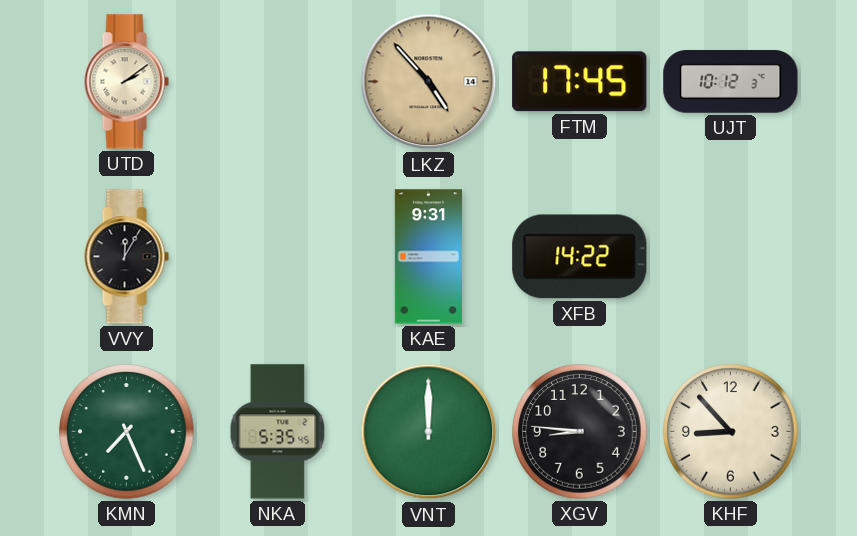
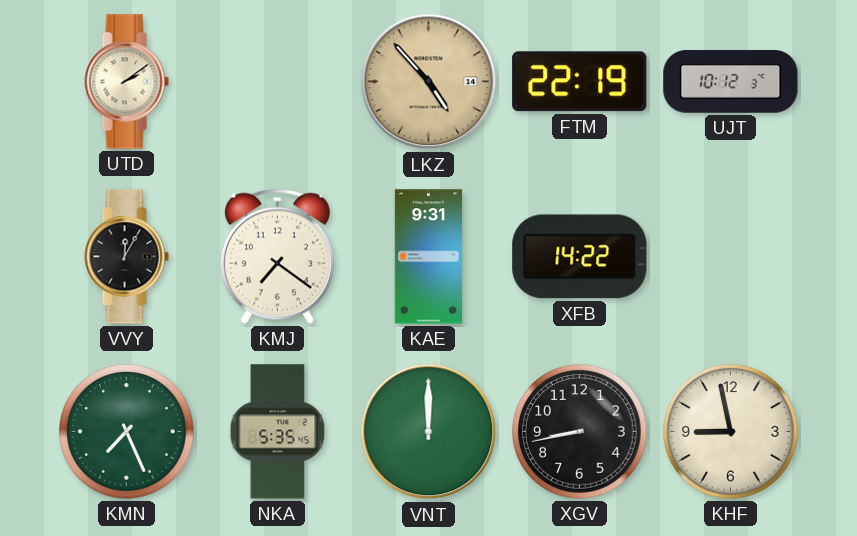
FTM: 17:45 -> 22:19
KMJ: none -> 7:21
XGV: 8:46 -> 8:43
KHF: 8:53 -> 8:58
